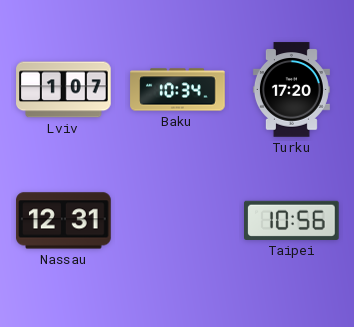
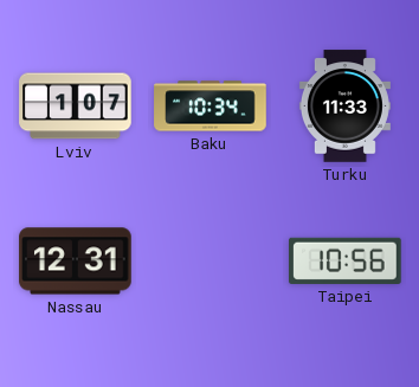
Turku: 17:20 -> 11:33
